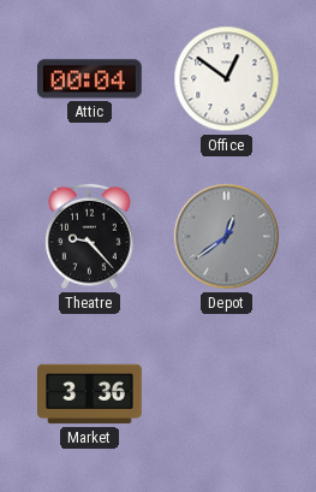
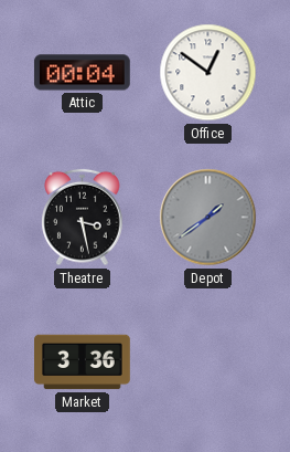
Theatre: 9:23 -> 3:28
Depot: 12:39 -> 1:39
